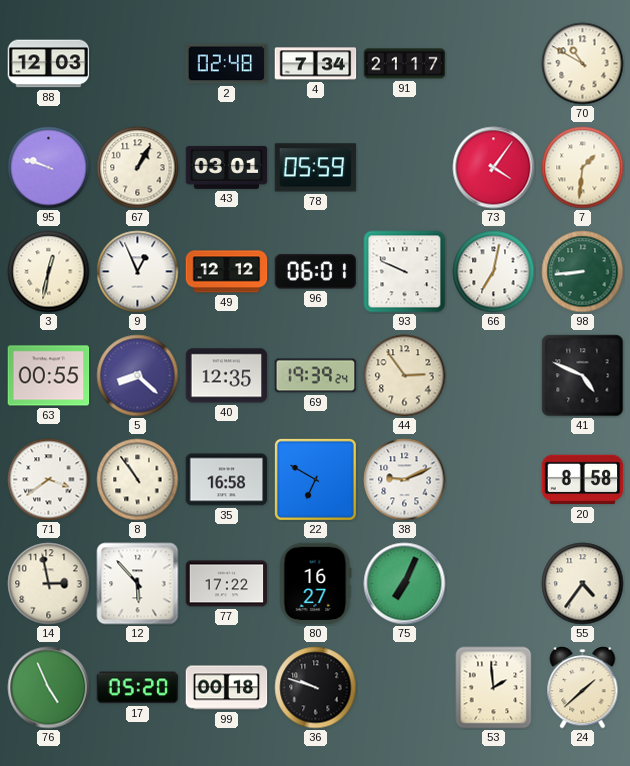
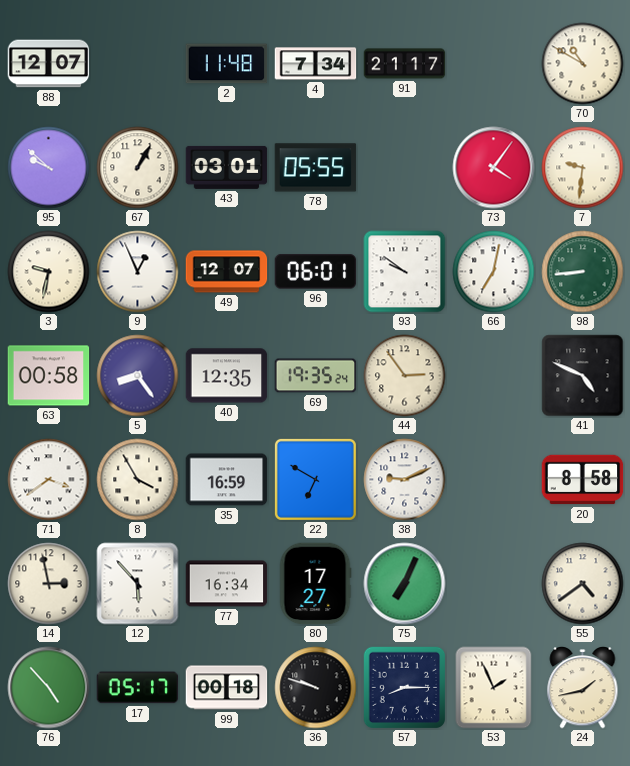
88: 12:03 -> 12:07
2: 02:48 -> 11:48
95: 9:48 -> 9:52
78: 05:59 -> 05:55
7: 1:31 -> 9:31
3: 12:32 -> 9:32
49: 12:12 -> 12:07
93: 9:49 -> 9:51
63: 00:55 -> 00:58
5: 8:22 -> 8:24
69: 19:39 -> 19:35
8: 10:54 -> 3:55
35: 16:58 -> 16:59
77: 17:22 -> 16:34
80: 16:27 -> 17:27
55: 4:36 -> 4:39
76: 4:56 -> 4:53
17: 05:20 -> 05:17
57: none -> 8:15
53: 1:59 -> 1:56
24: 1:38 -> 1:43
